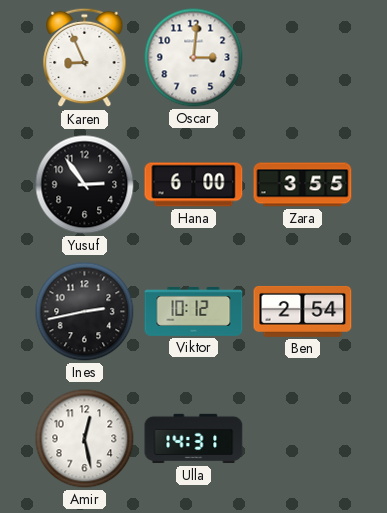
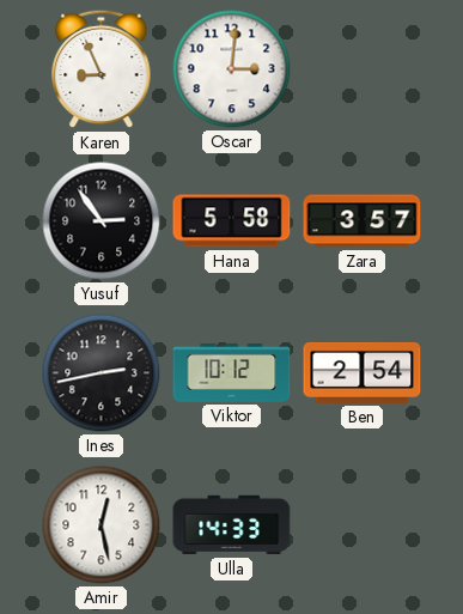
Hana: 6:00 -> 5:58
Zara: 3:55 -> 3:57
Ulla: 14:31 -> 14:33
